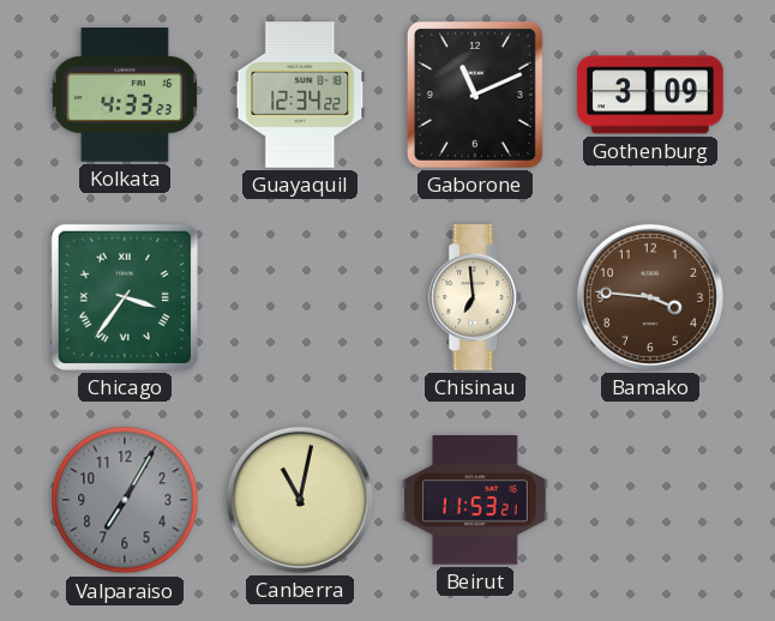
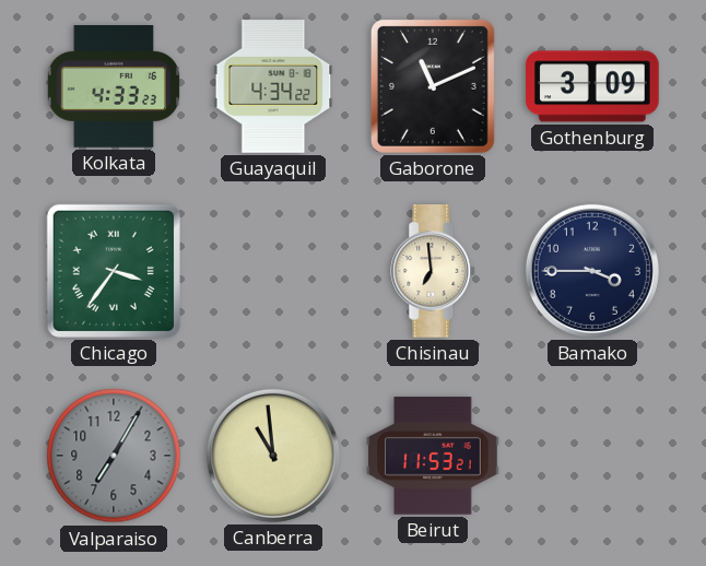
Guayaquil: 12:34 -> 4:34
Bamako: 3:46 -> 3:45
Bamako dial: brown -> navy
Canberra: 11:02 -> 10:59
